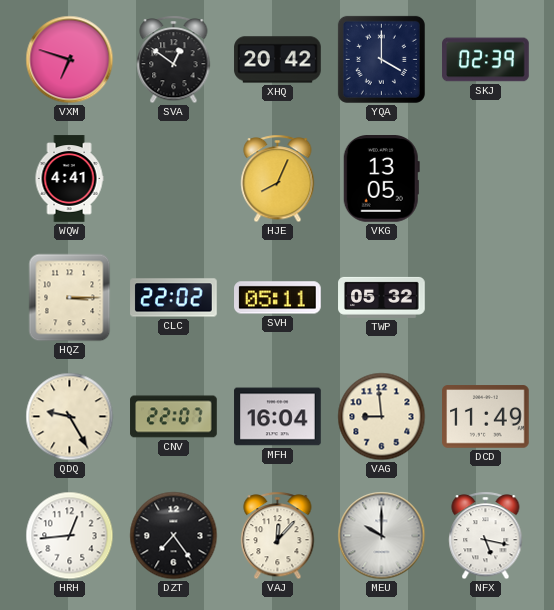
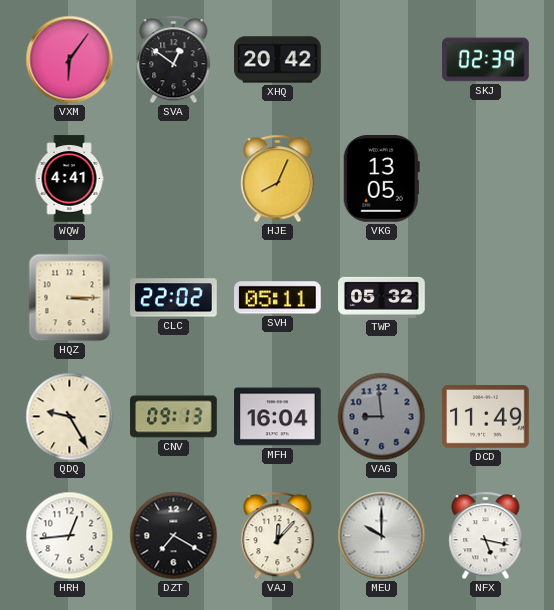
VXM: 6:48 -> 6:06
YQA: 4:00 -> none
CNV: 22:07 -> 09:13
VAG dial: cream -> grey
DZT: 7:24 -> 7:20
